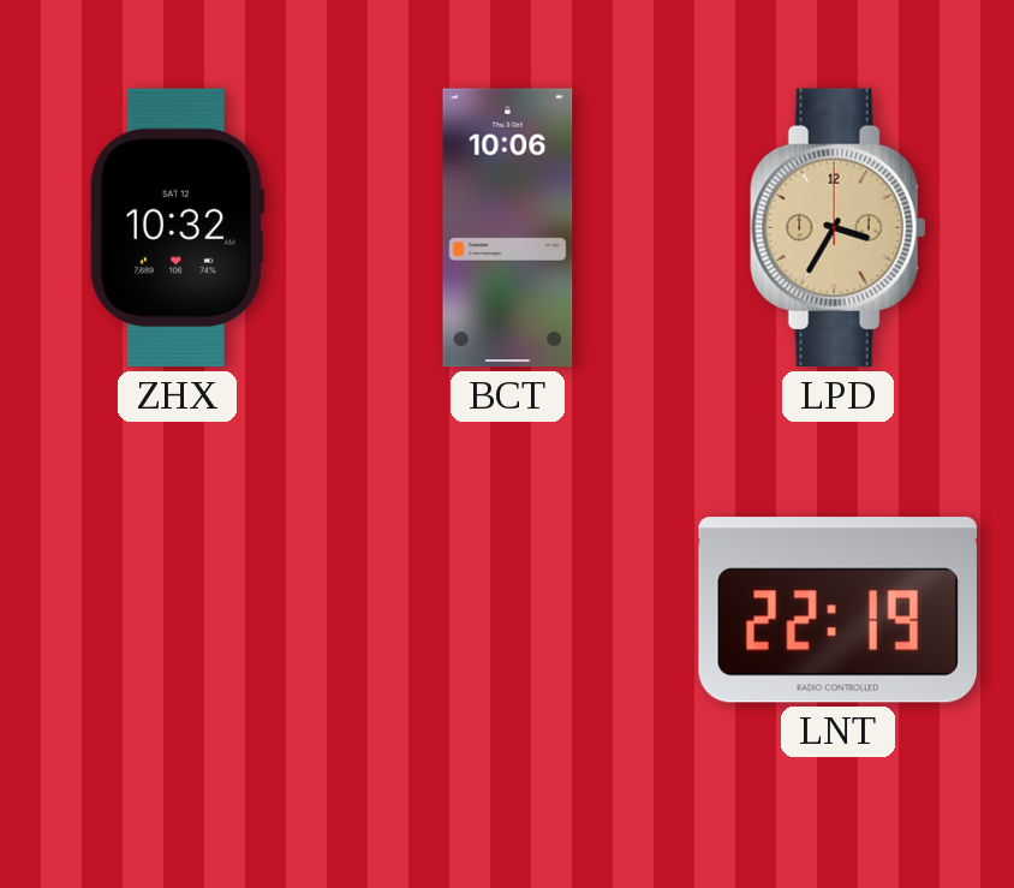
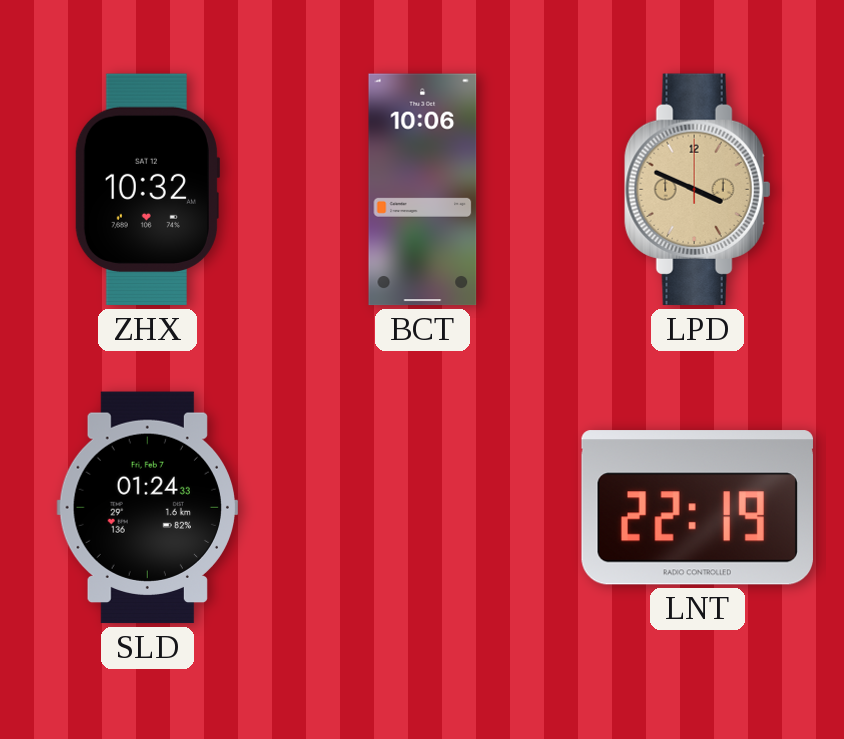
LPD: 3:35 -> 3:49
SLD: none -> 01:24
